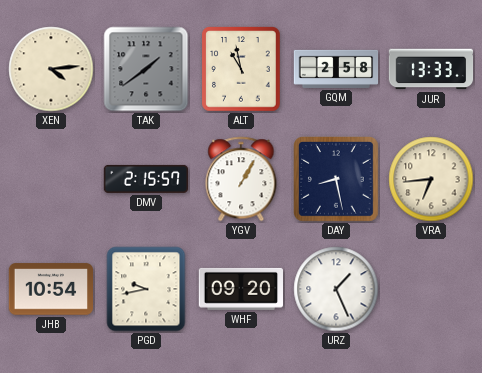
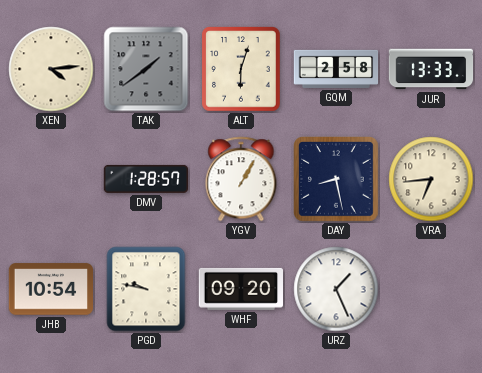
ALT: 10:58 -> 6:03
DMV: 2:15 -> 1:28
PGD: 9:43 -> 9:47
